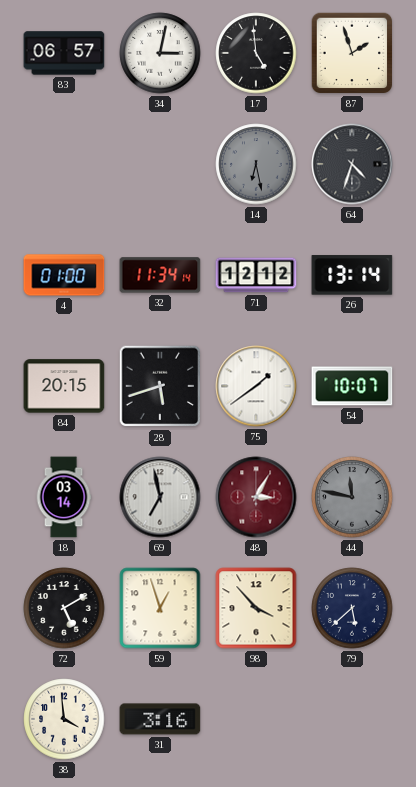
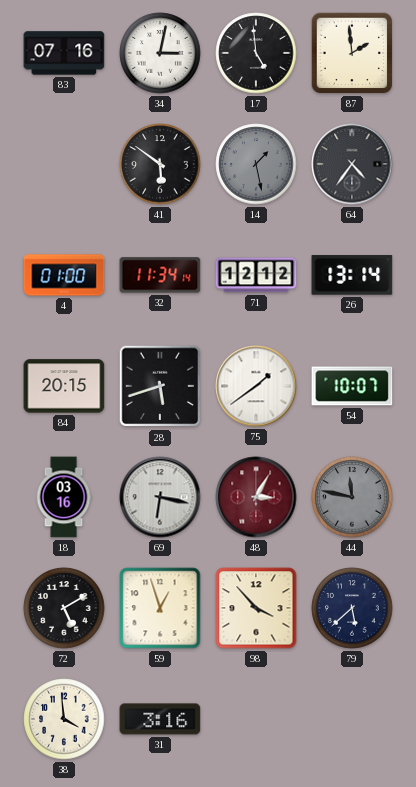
83: 06:57 -> 07:16
87: 1:57 -> 1:59
41: none -> 5:51
14: 6:28 -> 1:28
64: 4:33 -> 4:36
18: 03:14 -> 03:16
69: 6:58 -> 6:17
